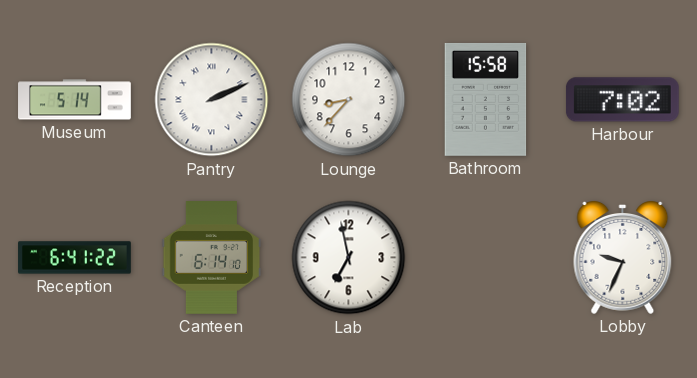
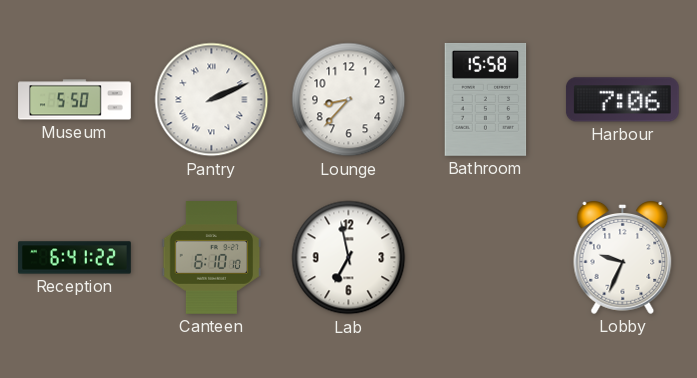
Museum: 5:14 -> 5:50
Harbour: 7:02 -> 7:06
Canteen: 6:14 -> 6:10
